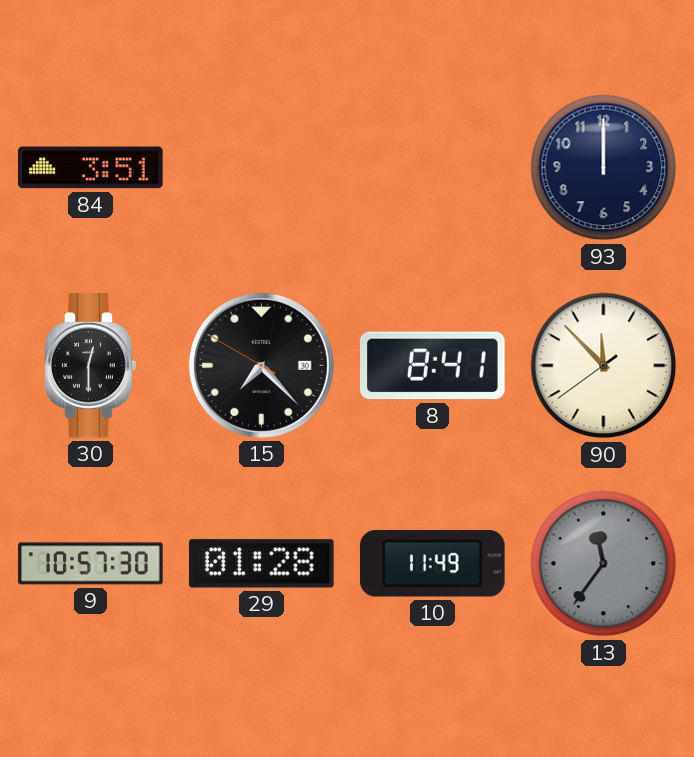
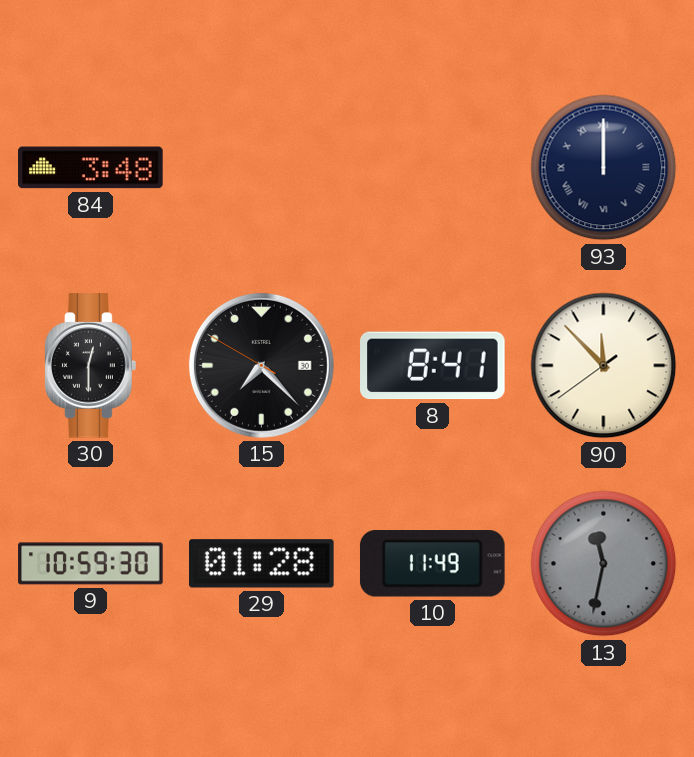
84: 3:51 -> 3:48
93 numerals: Arabic -> Roman
9: 10:57 -> 10:59
13: 11:36 -> 11:32
